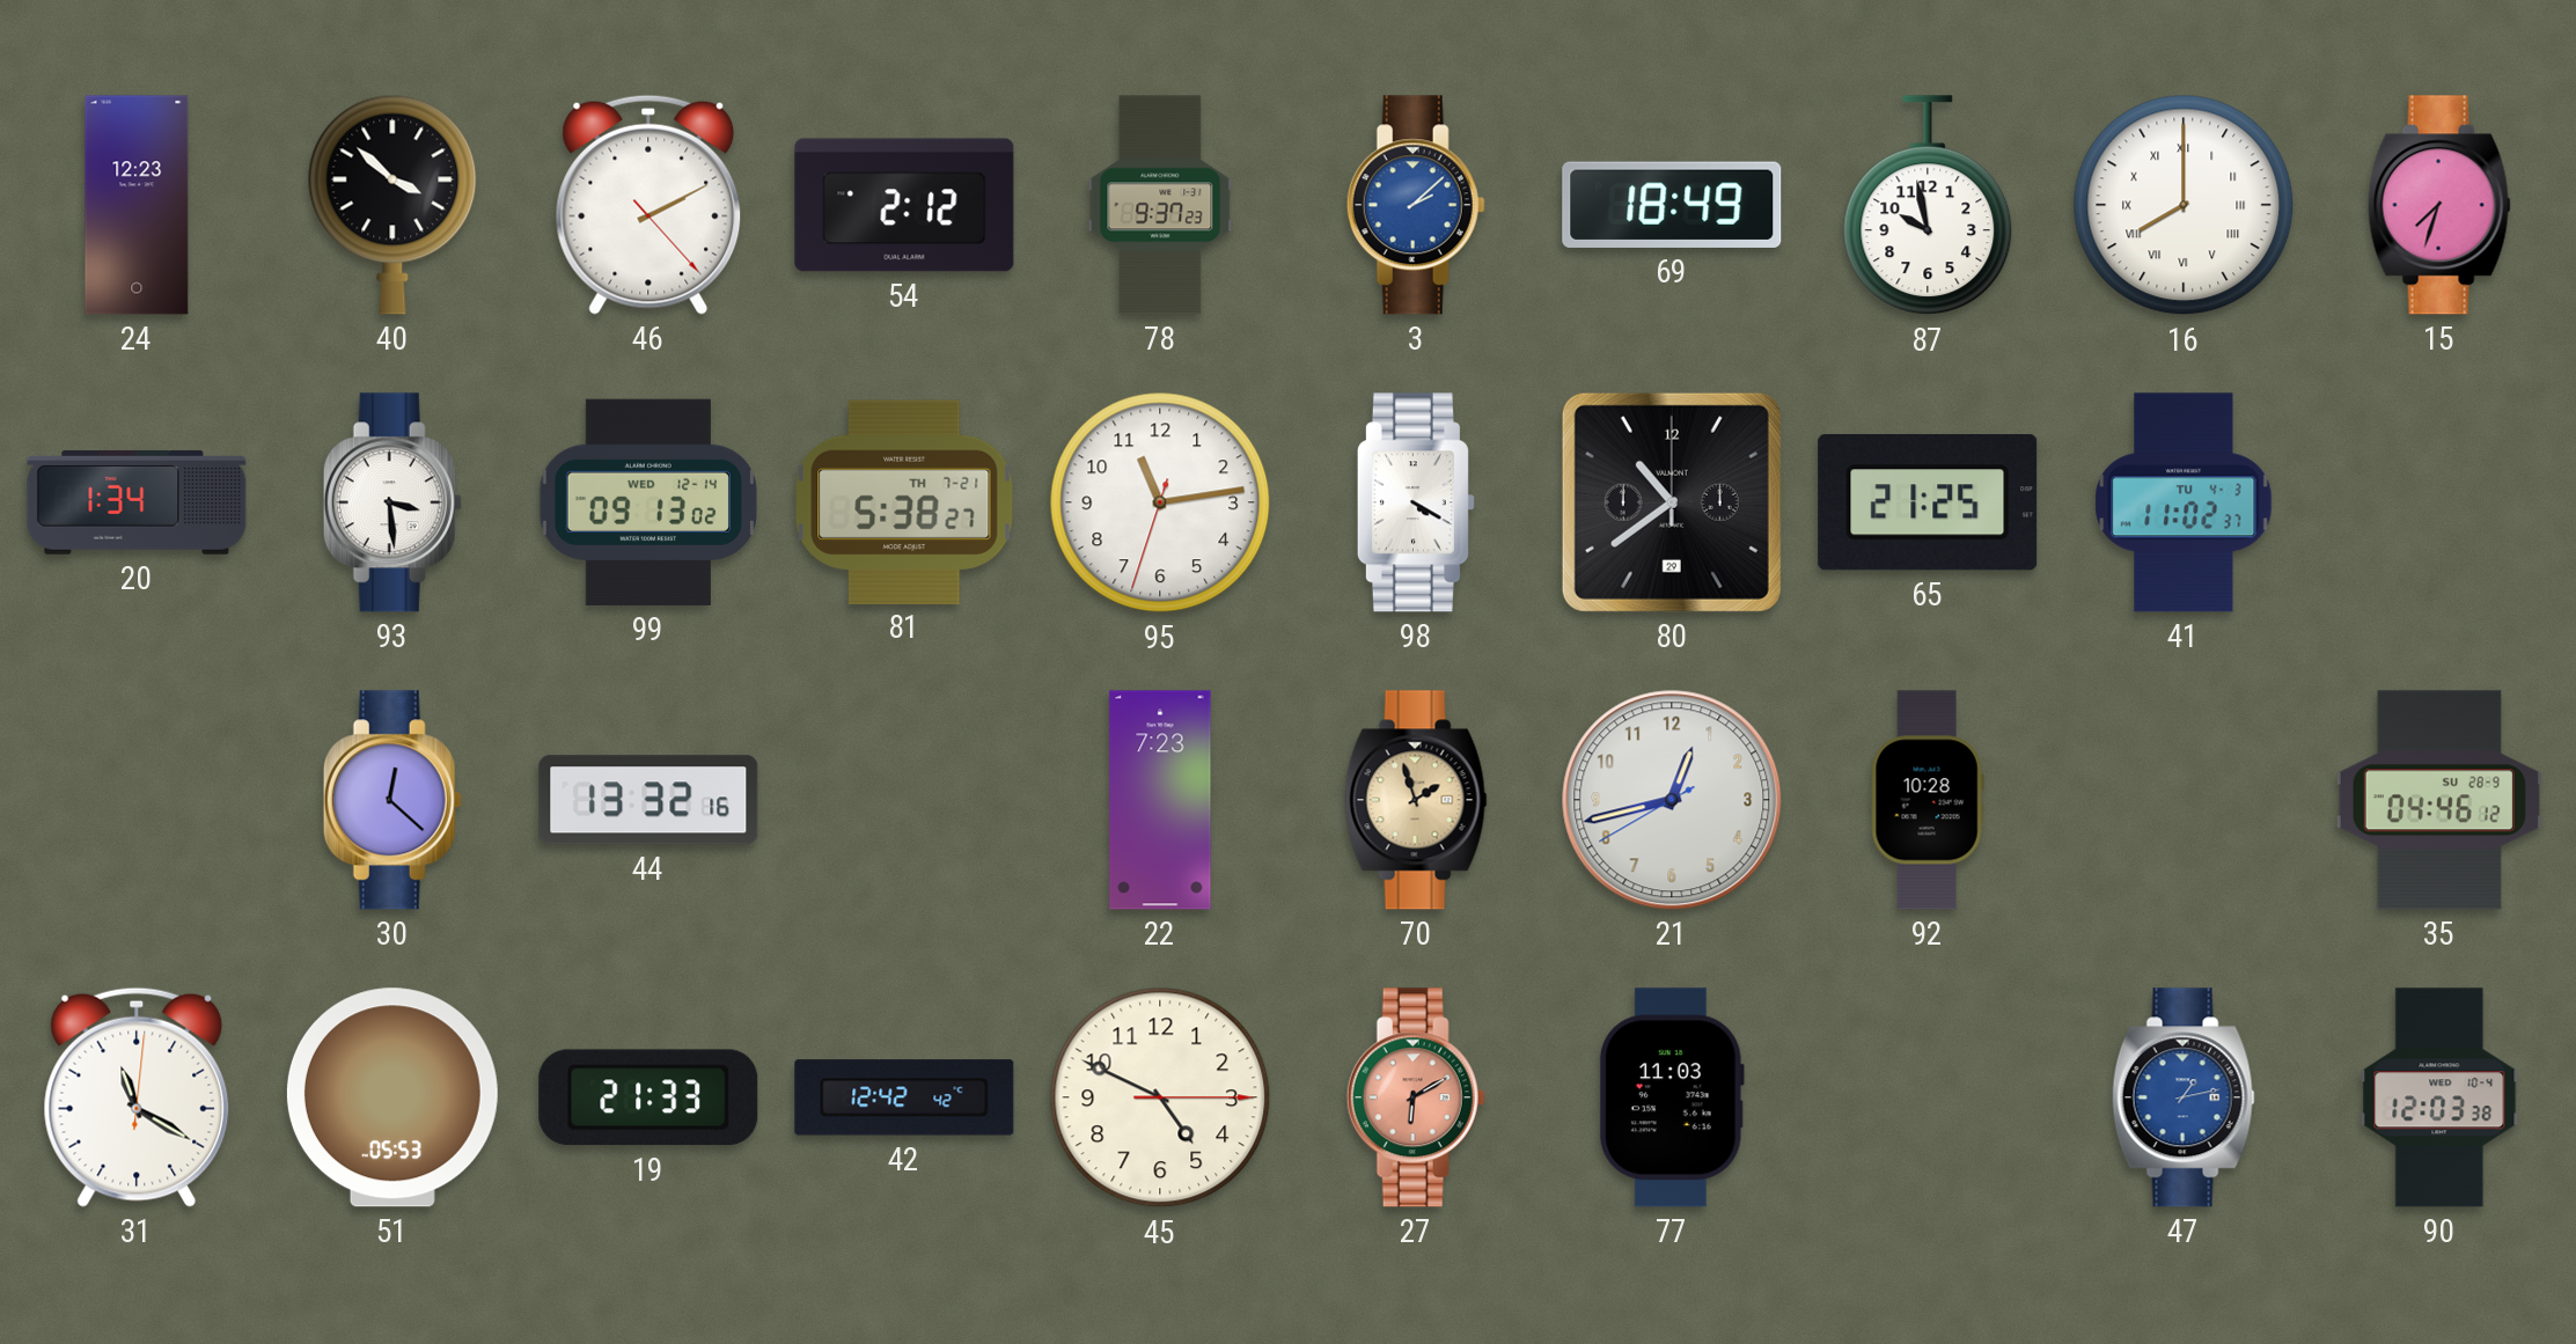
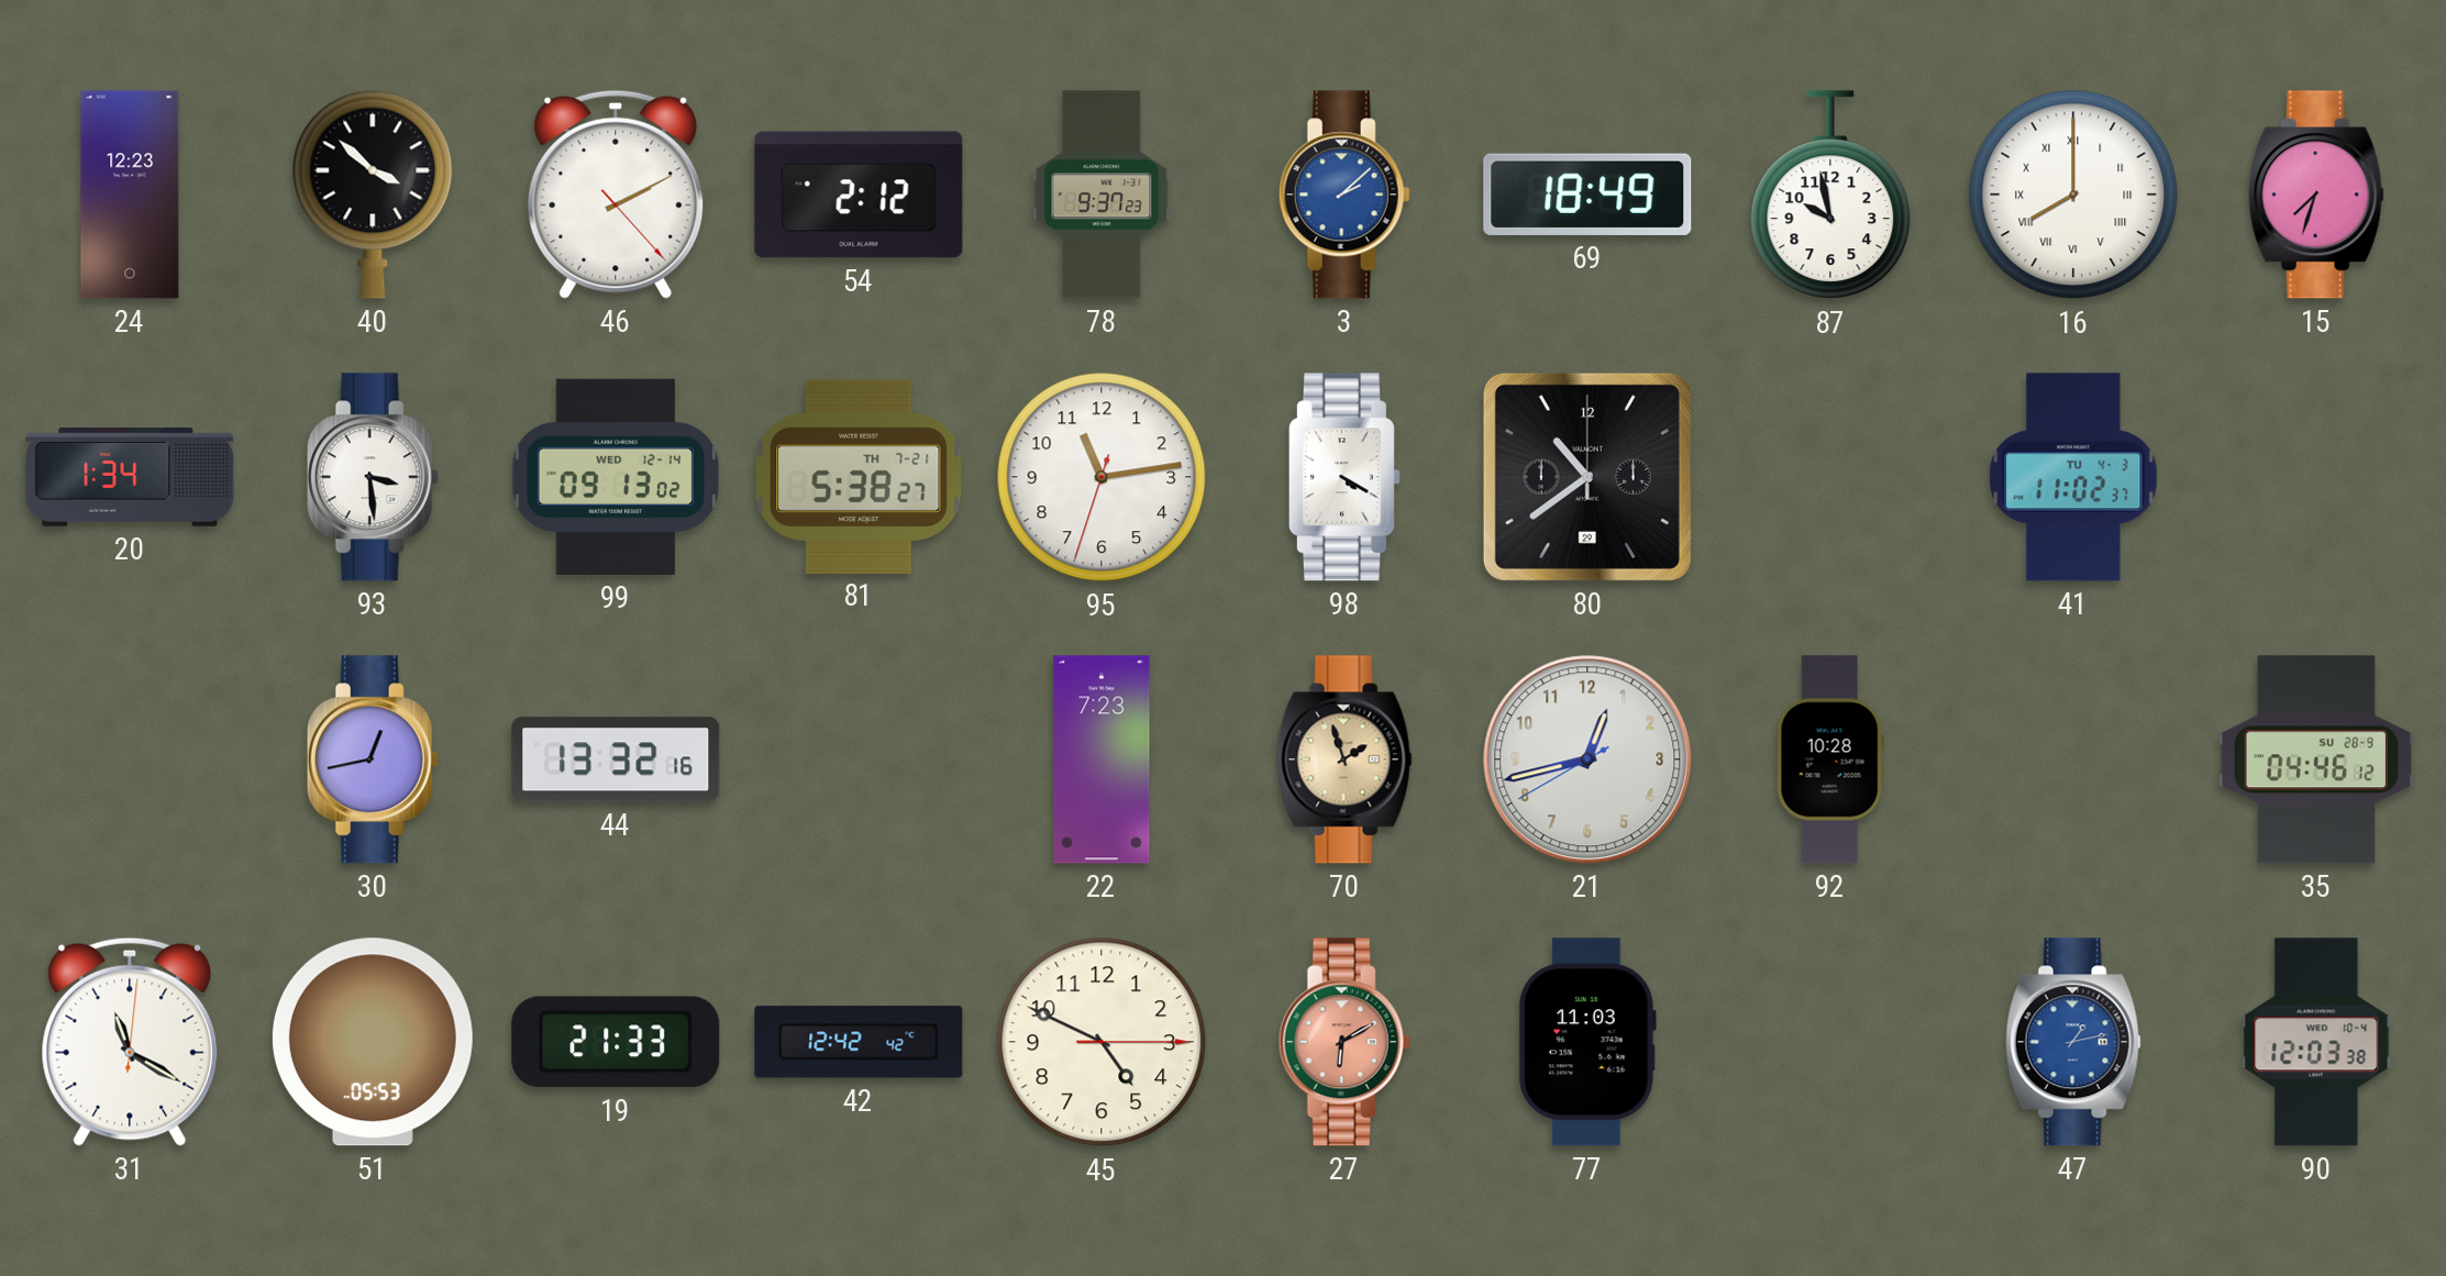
65: 21:25 -> none
30: 12:22 -> 12:43
